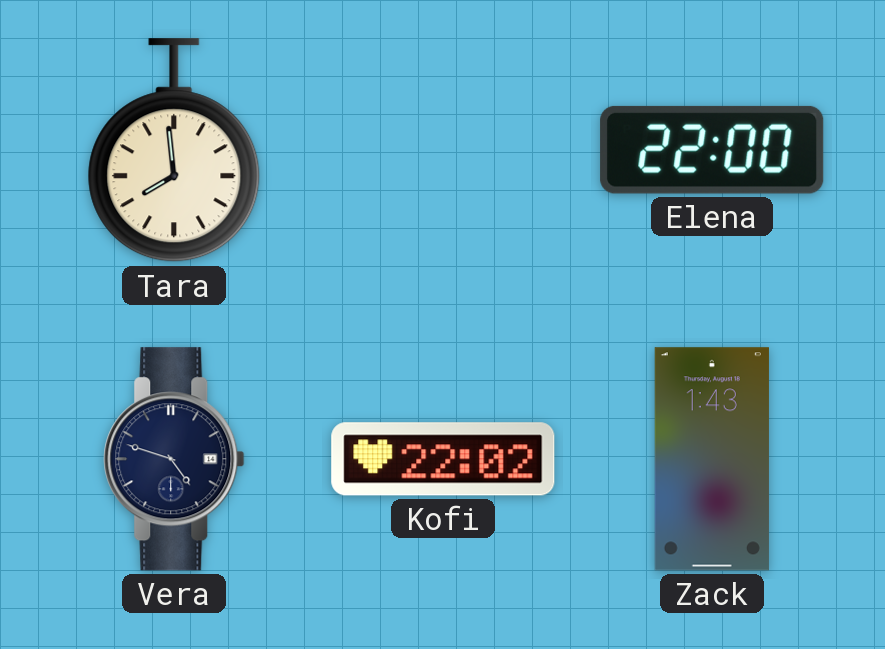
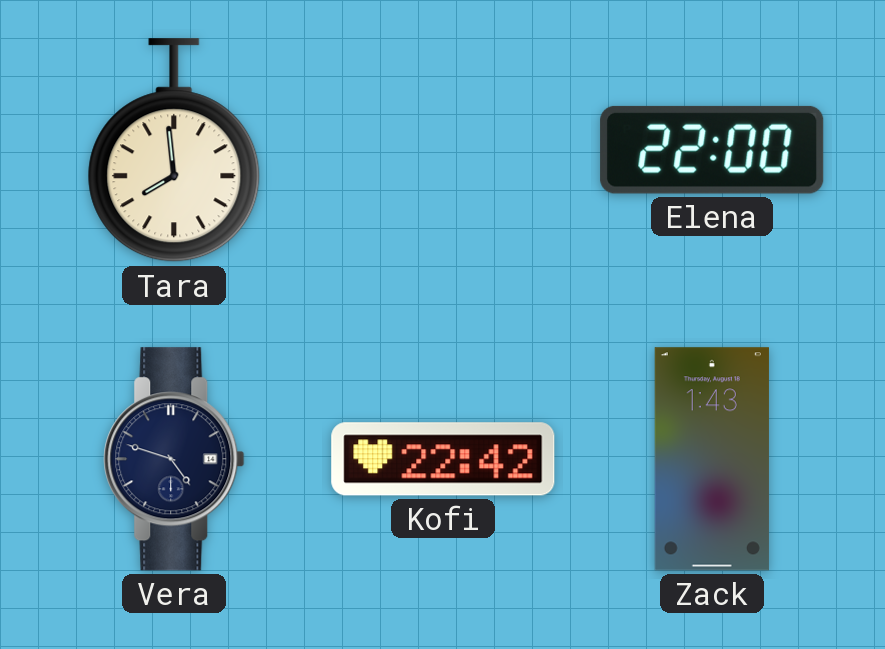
Kofi: 22:02 -> 22:42
